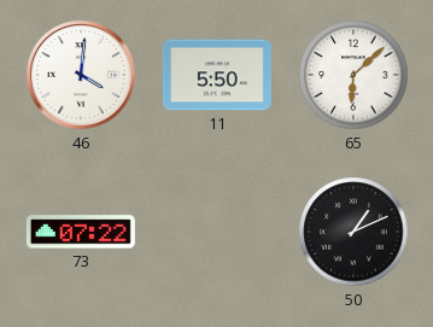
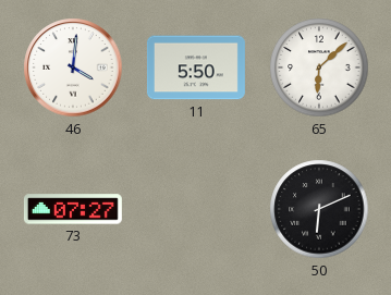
73: 07:22 -> 07:27
50: 1:11 -> 6:11
